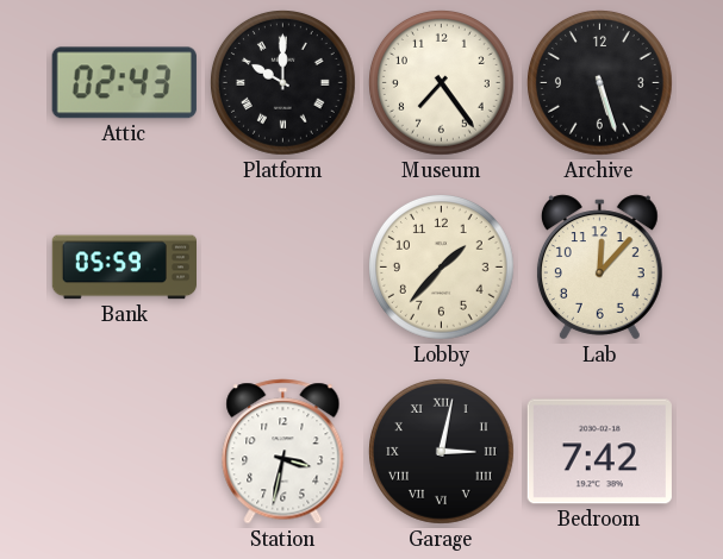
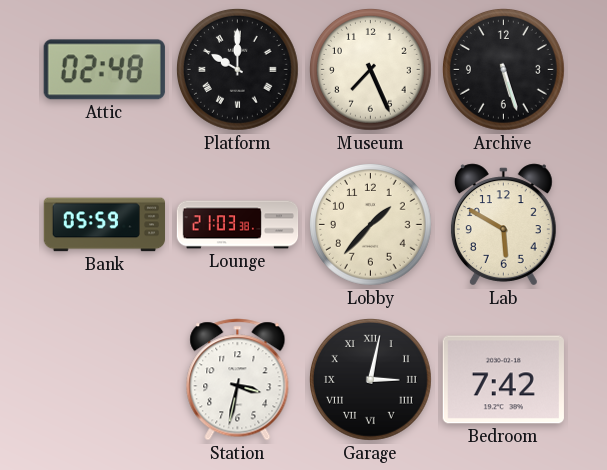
Attic: 02:43 -> 02:48
Museum: 7:24 -> 7:26
Lounge: none -> 21:03
Lab: 12:07 -> 5:50
